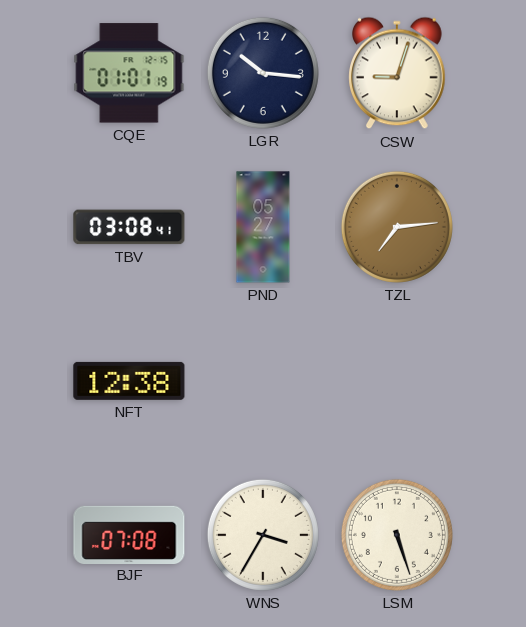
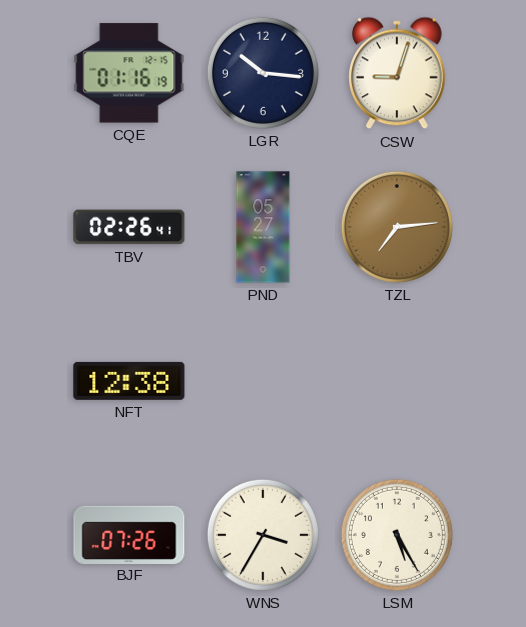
CQE: 01:01 -> 01:16
TBV: 03:08 -> 02:26
BJF: 07:08 -> 07:26
LSM: 5:27 -> 5:25
